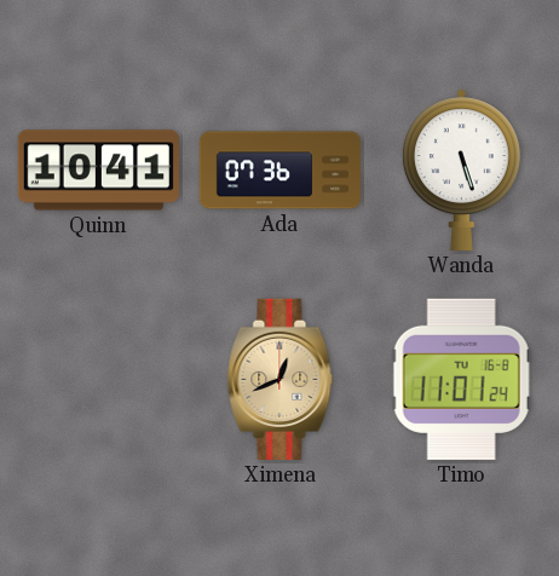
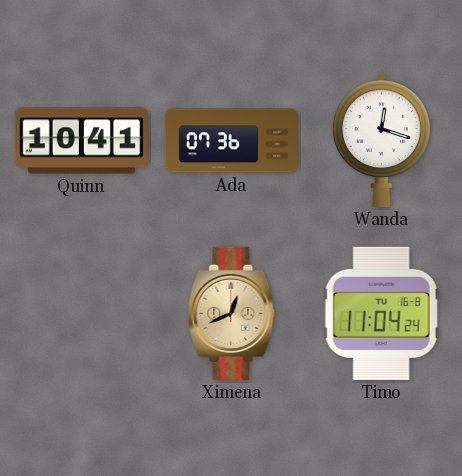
Wanda: 5:27 -> 12:18
Timo: 11:01 -> 11:04
